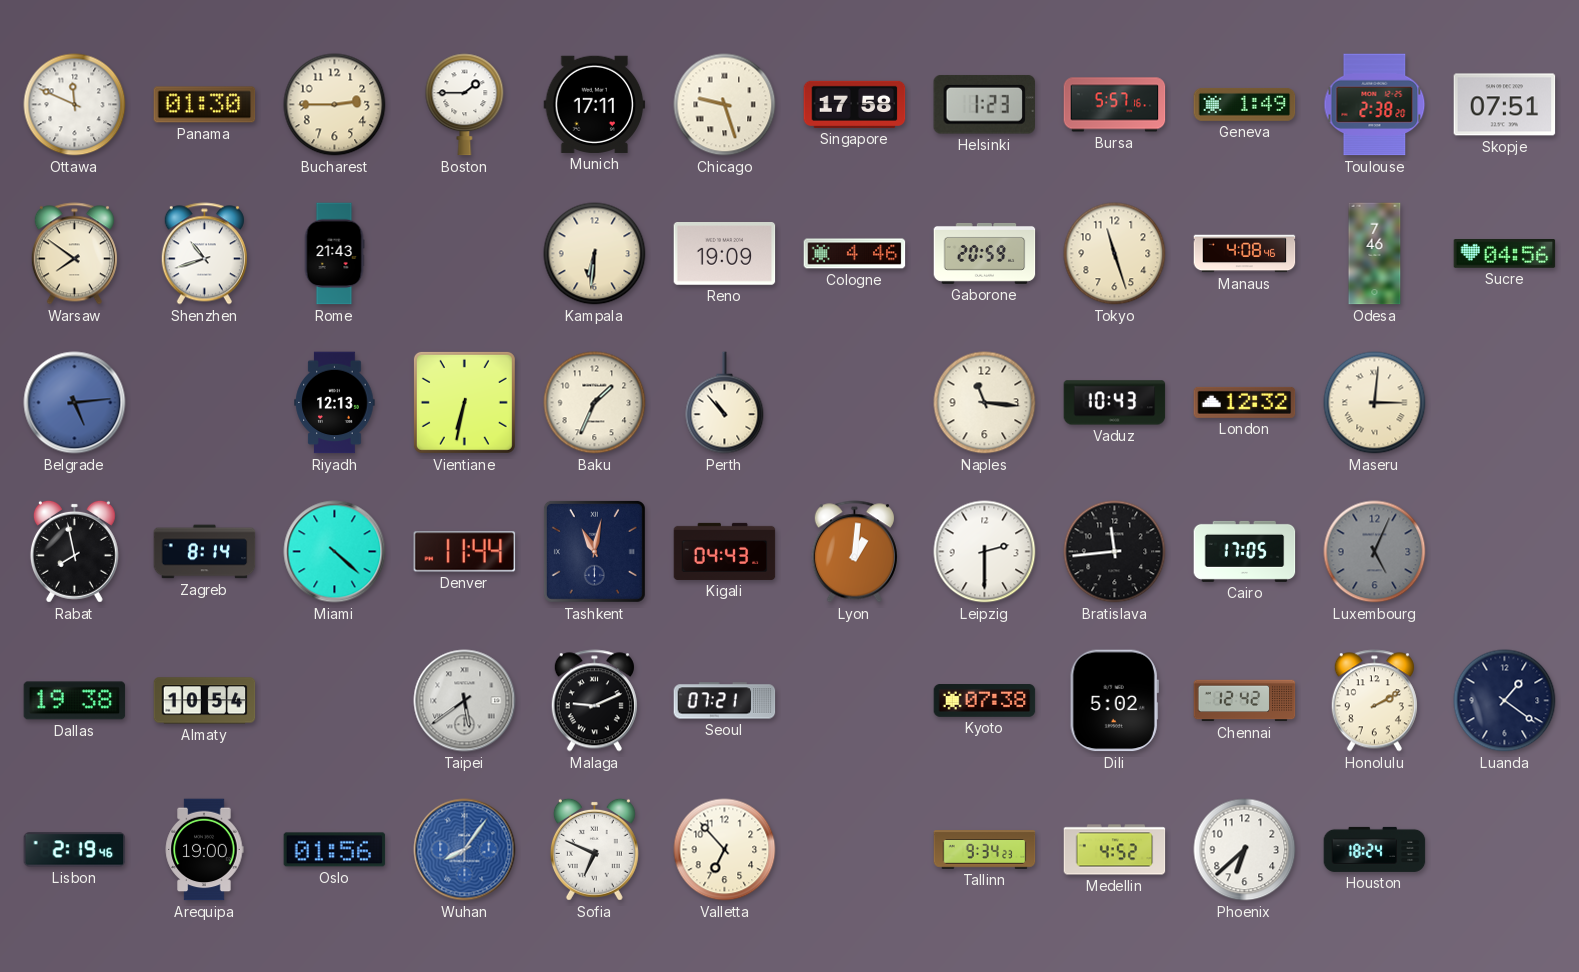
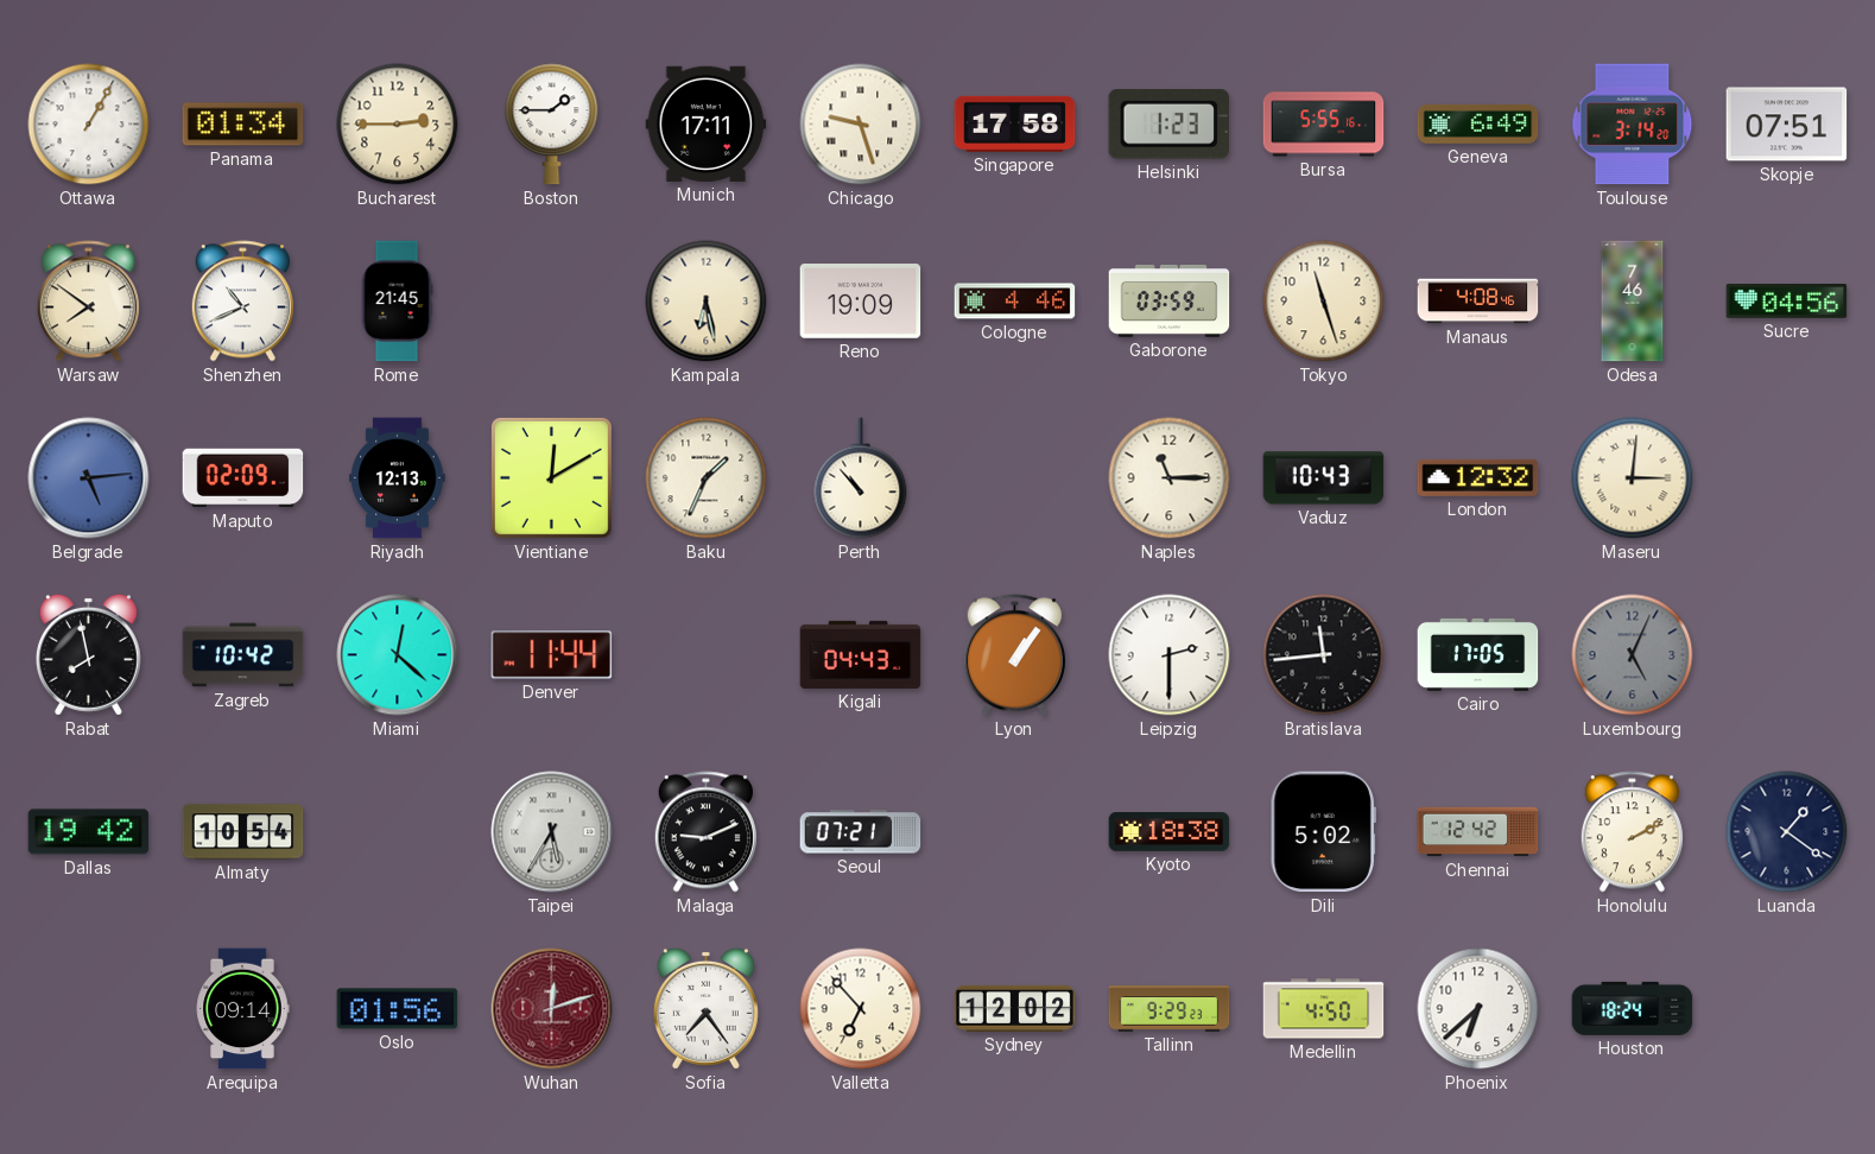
Ottawa: 11:49 -> 1:05
Panama: 01:30 -> 01:34
Bursa: 5:57 -> 5:55
Geneva: 1:49 -> 6:49
Toulouse: 2:38 -> 3:14
Shenzhen: 10:42 -> 10:41
Rome: 21:43 -> 21:45
Kampala: 6:31 -> 6:28
Gaborone: 20:59 -> 03:59
Maputo: none -> 02:09
Vientiane: 6:32 -> 12:10
Naples: 11:16 -> 11:15
Zagreb: 8:14 -> 10:42
Miami: 4:22 -> 12:22
Tashkent: 11:02 -> none
Lyon: 1:01 -> 1:06
Dallas: 19:38 -> 19:42
Taipei: 5:39 -> 5:35
Kyoto: 07:38 -> 18:38
Lisbon: 2:19 -> none
Arequipa: 19:00 -> 09:14
Wuhan: 8:06 -> 12:12
Wuhan dial: blue -> burgundy
Sofia: 6:49 -> 7:24
Sydney: none -> 12:02
Tallinn: 9:34 -> 9:29
Medellin: 4:52 -> 4:50
